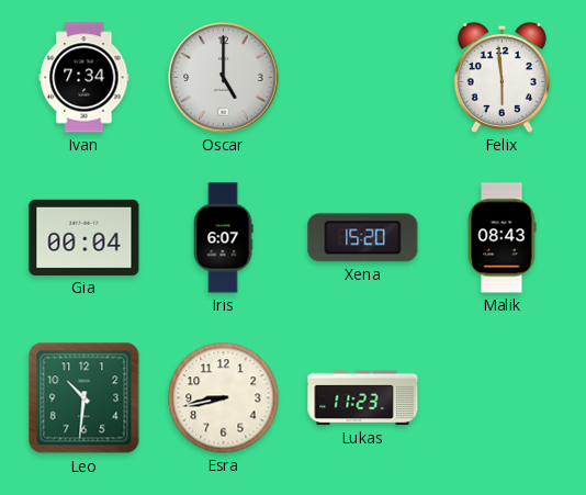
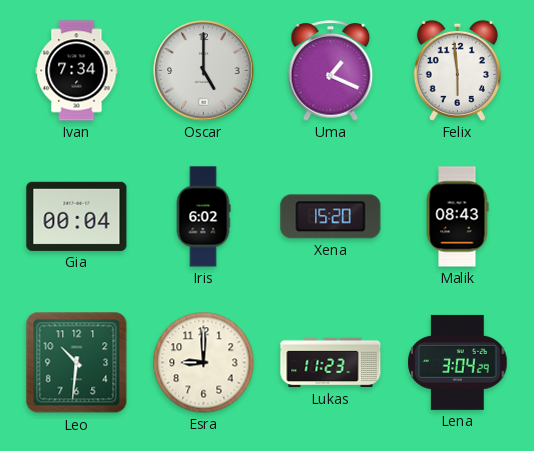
Uma: none -> 1:19
Iris: 6:07 -> 6:02
Esra: 8:43 -> 9:00
Lena: none -> 3:04
